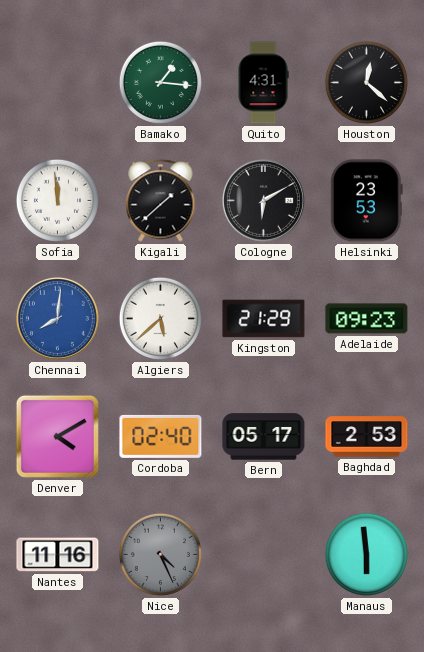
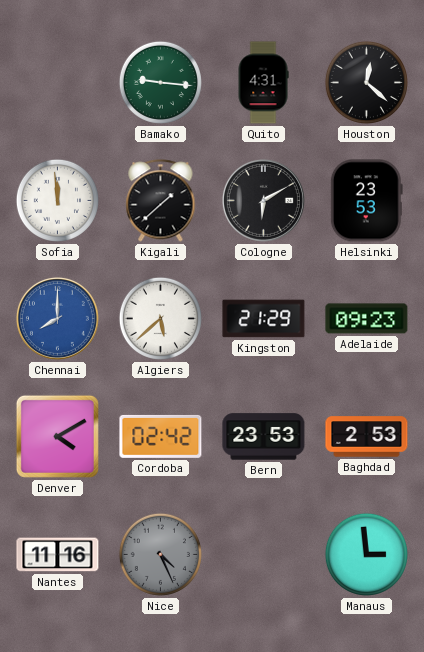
Bamako: 1:16 -> 9:16
Chennai: 8:01 -> 8:00
Cordoba: 02:40 -> 02:42
Bern: 05:17 -> 23:53
Manaus: 5:59 -> 2:59
